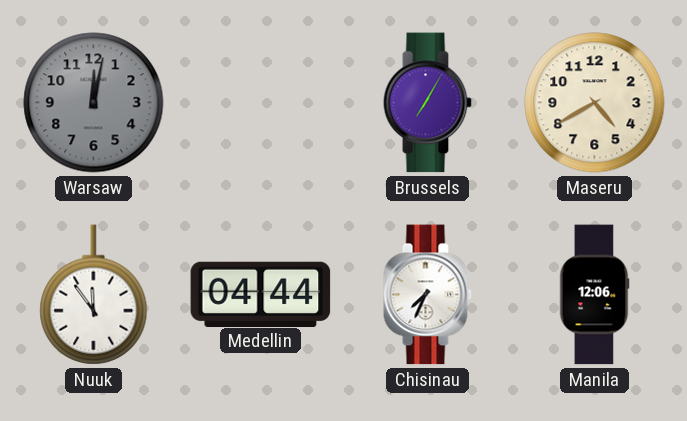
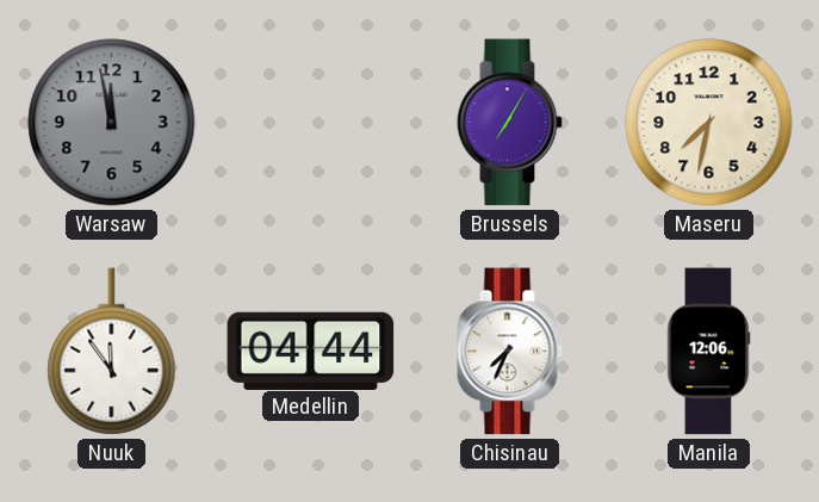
Warsaw: 12:02 -> 11:58
Maseru: 4:40 -> 7:32
